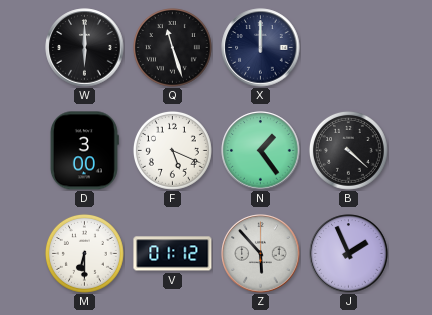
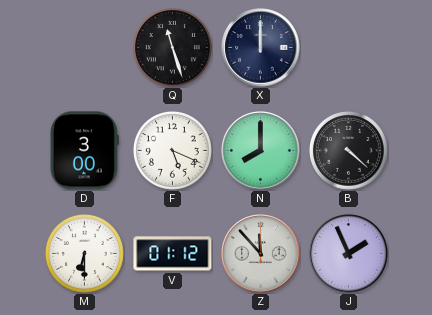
W: 6:00 -> none
N: 1:24 -> 8:00
Z: 5:53 -> 11:53
